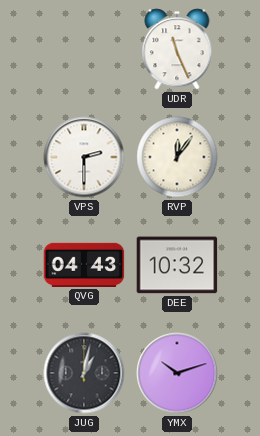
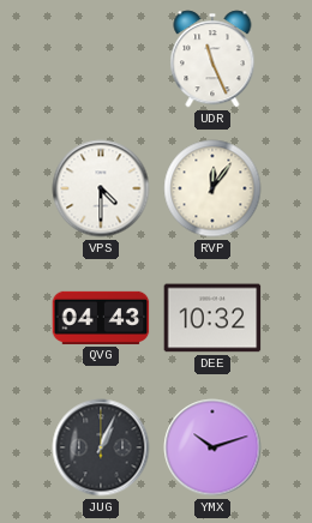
VPS: 2:30 -> 4:30
JUG: 1:02 -> 1:04
